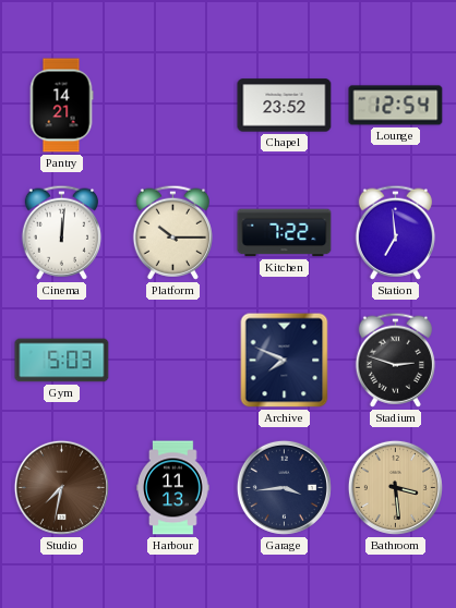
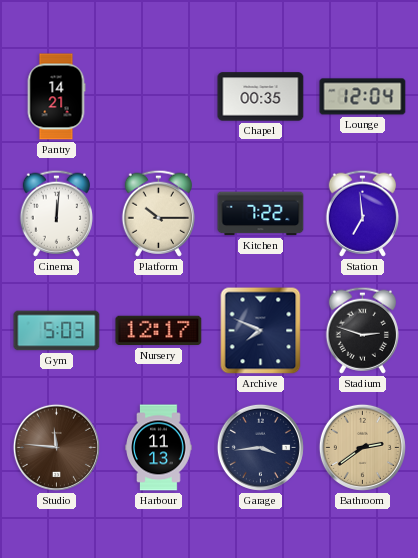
Chapel: 23:52 -> 00:35
Lounge: 12:54 -> 12:04
Nursery: none -> 12:17
Studio: 7:32 -> 11:46
Bathroom: 3:29 -> 2:39
